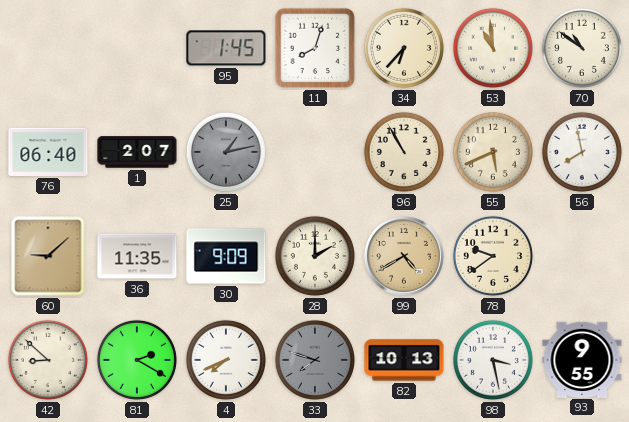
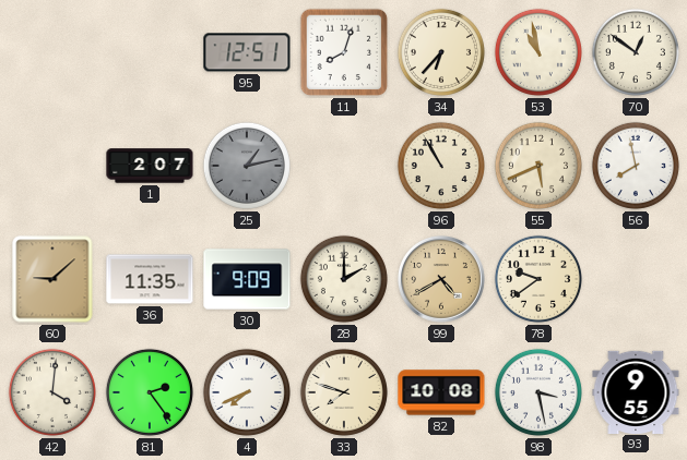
95: 1:45 -> 12:51
53: 10:59 -> 10:58
70: 10:51 -> 12:51
76: 06:40 -> none
42: 8:52 -> 4:01
81: 2:20 -> 2:24
33 dial: grey -> cream
82: 10:13 -> 10:08
